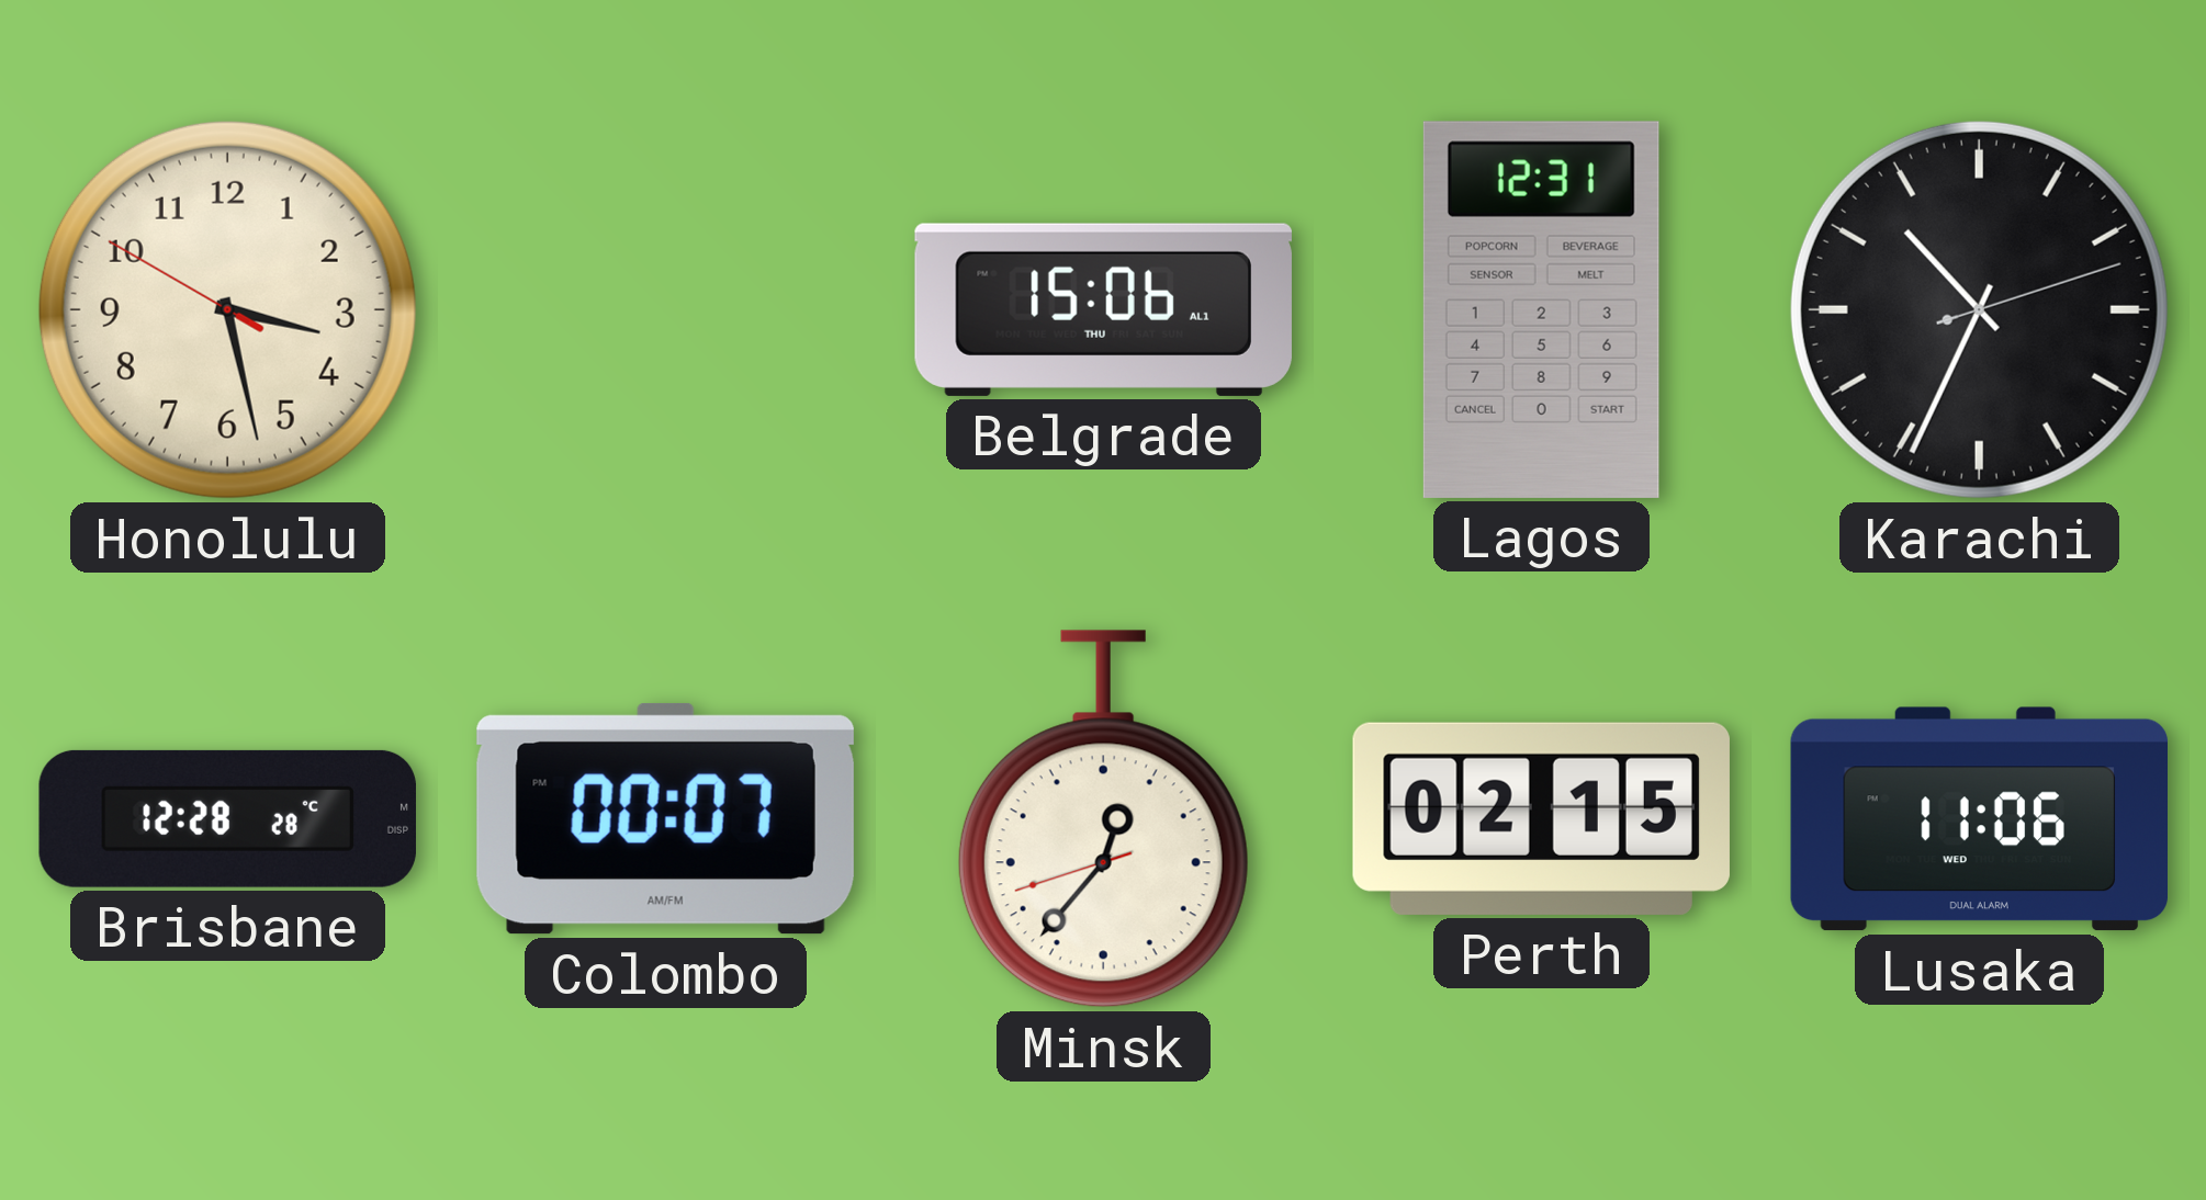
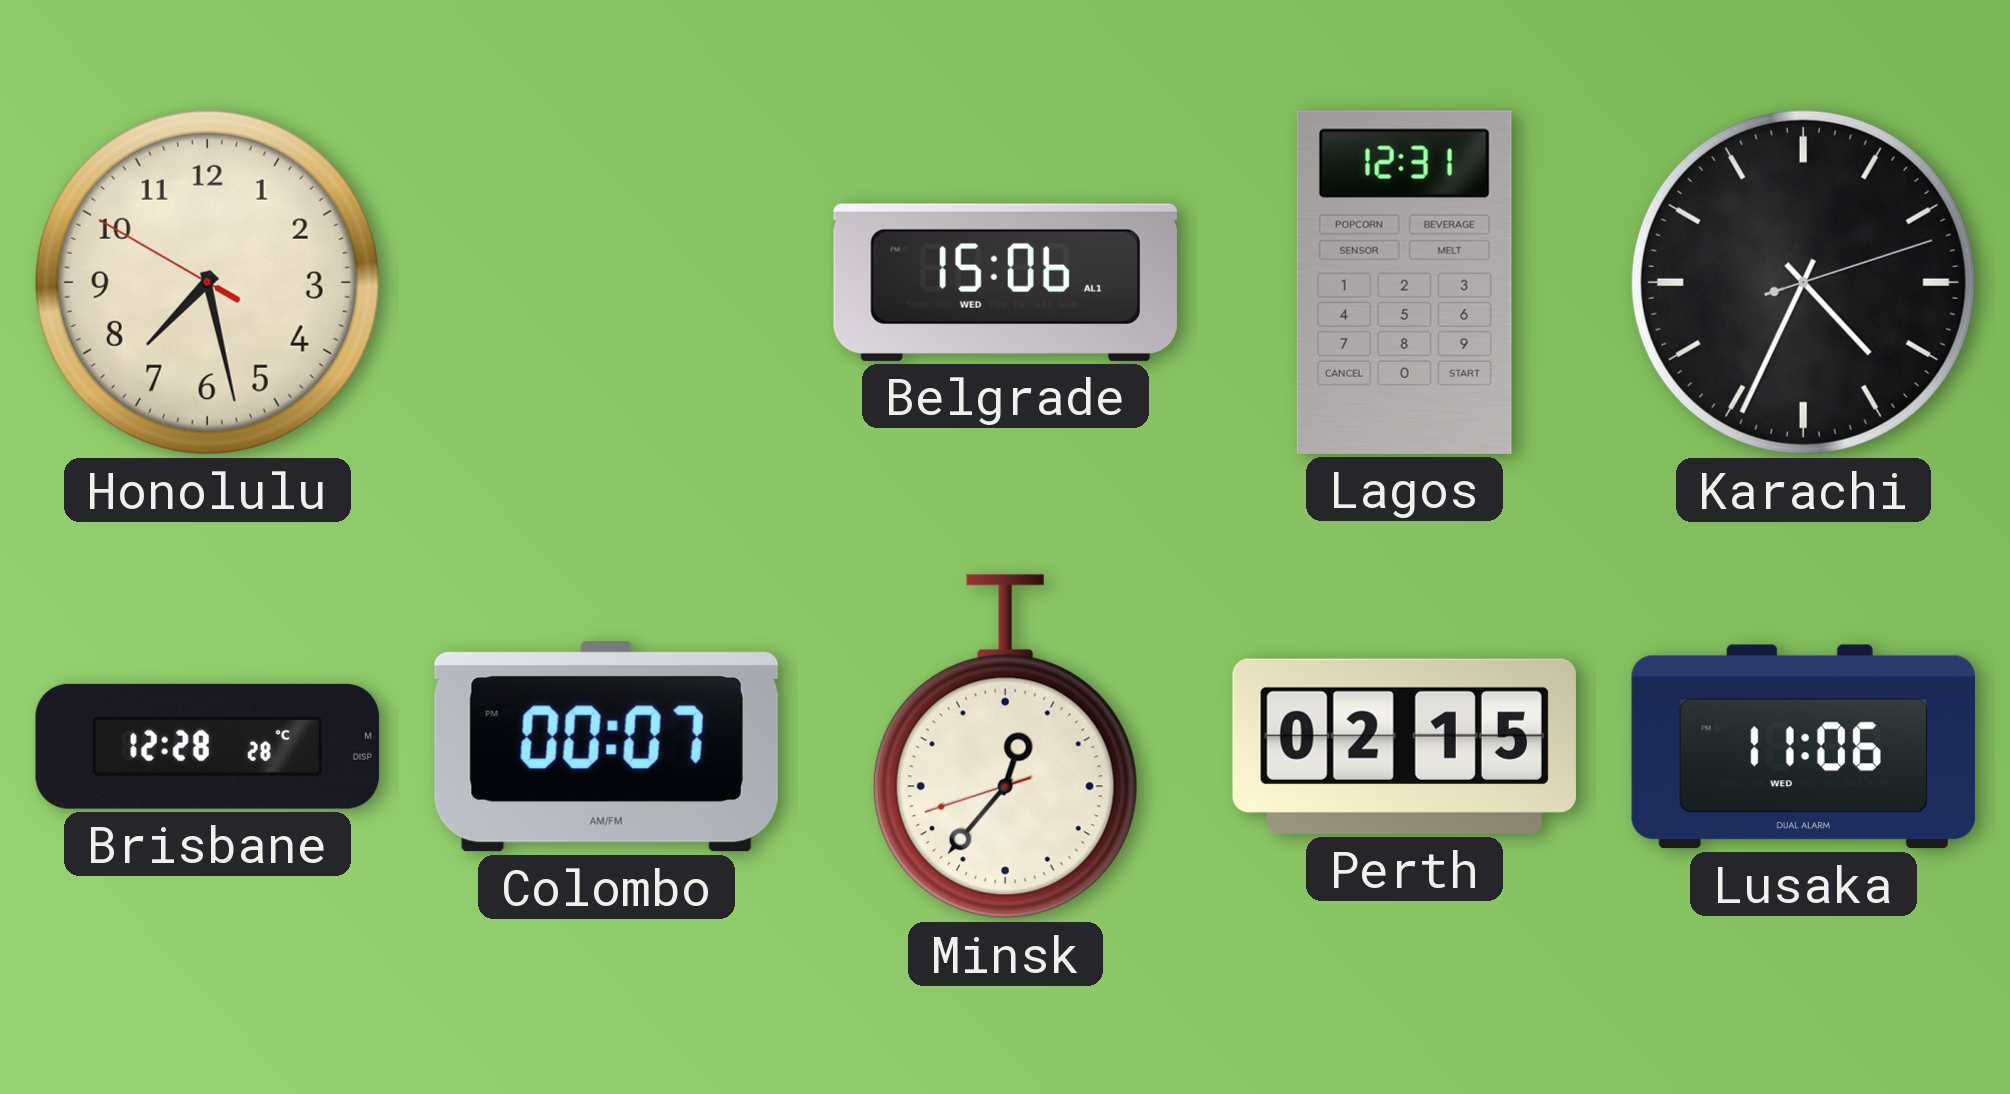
Honolulu: 3:27 -> 7:27
Belgrade date: THU -> WED
Karachi: 10:34 -> 4:34
